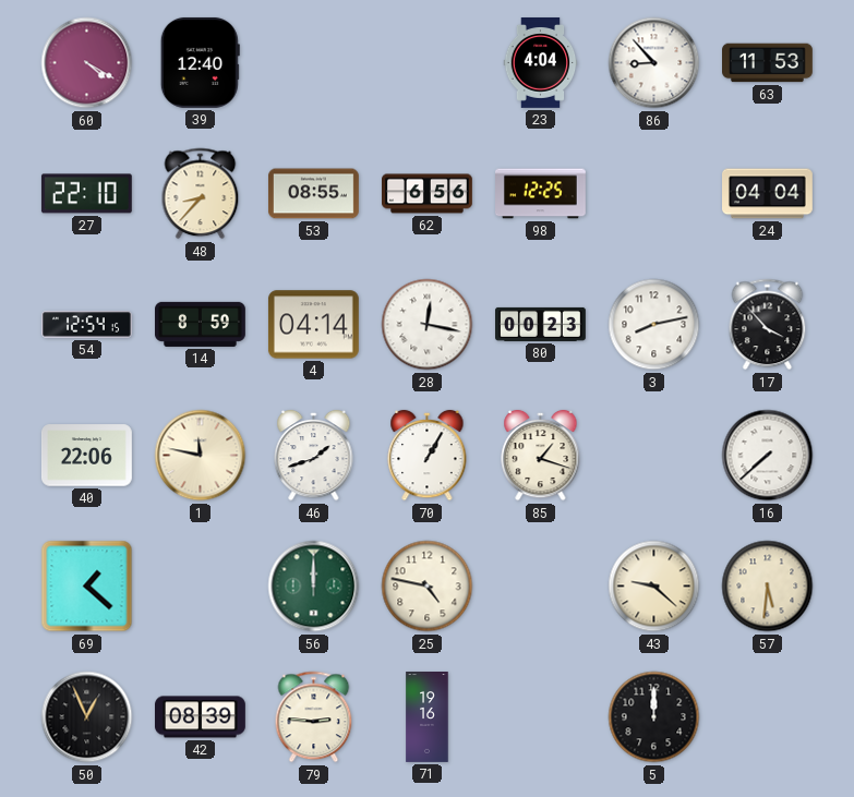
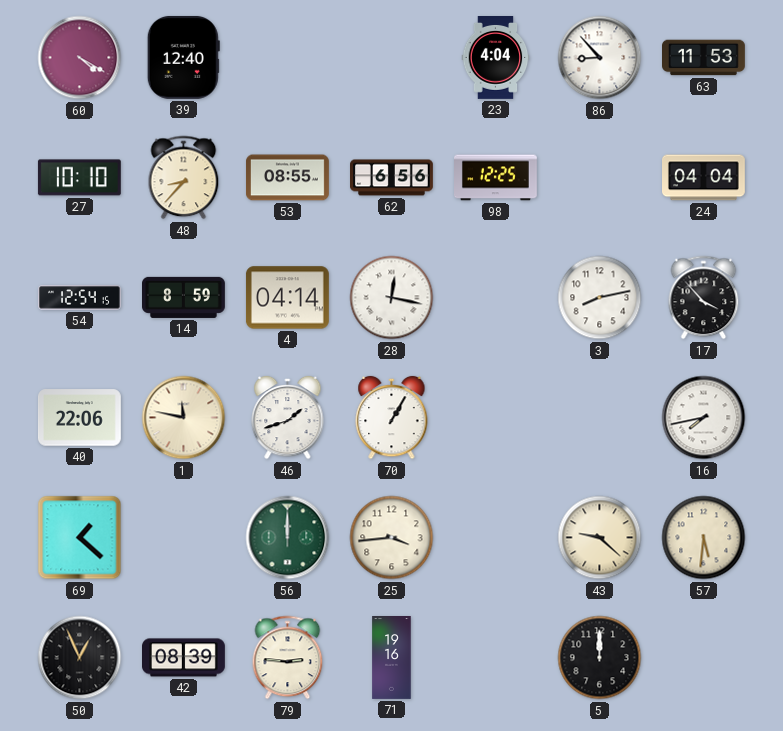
27: 22:10 -> 10:10
80: 00:23 -> none
85: 1:18 -> none
16: 7:38 -> 7:43
25: 4:47 -> 3:44
